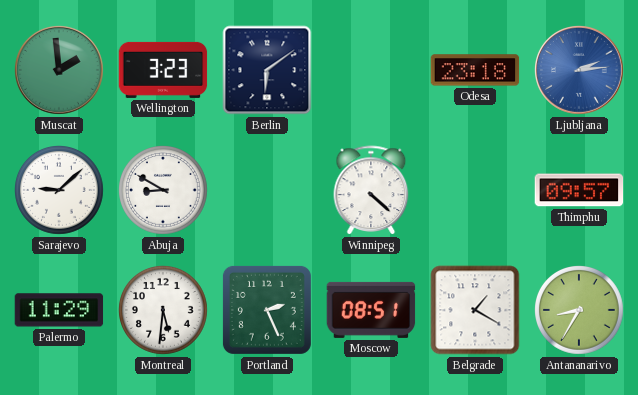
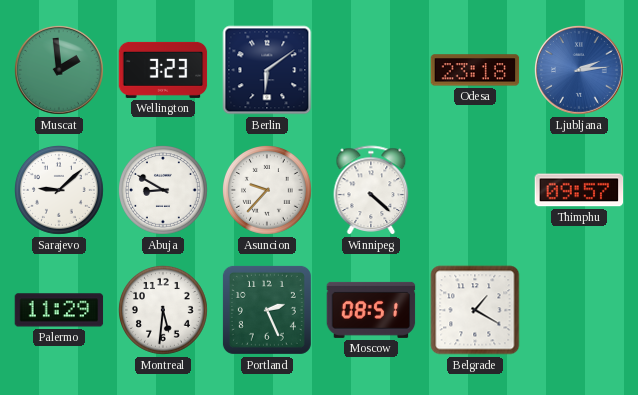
Asuncion: none -> 9:37
Antananarivo: 8:35 -> none
